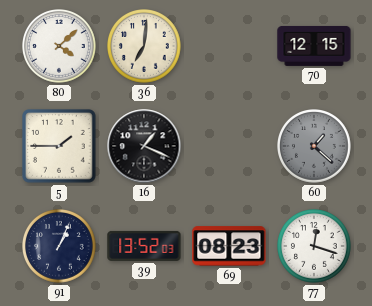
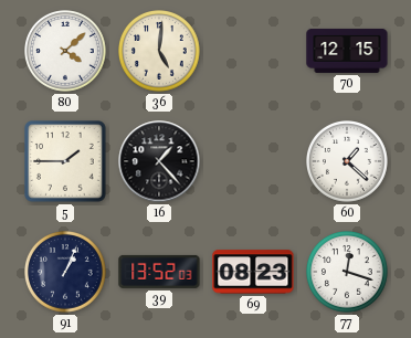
36: 7:01 -> 5:01
16: 1:19 -> 1:23
60 dial: grey -> white
